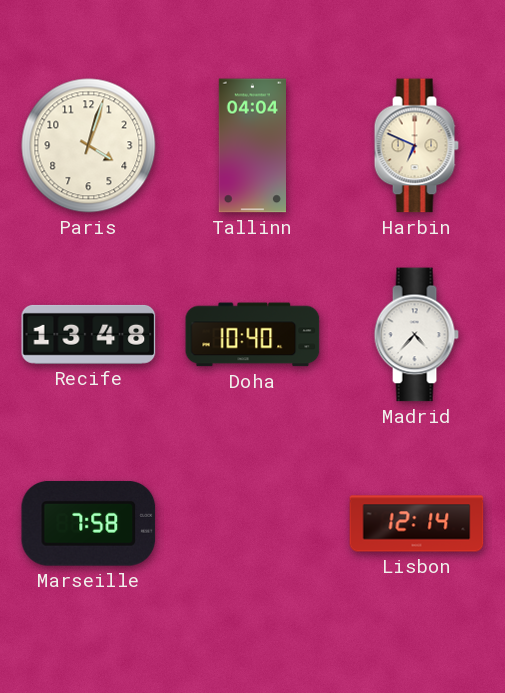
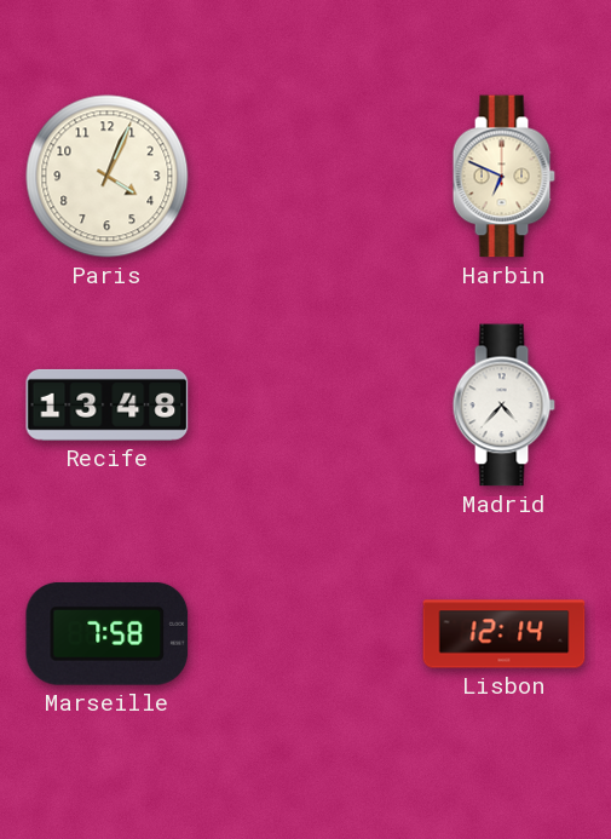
Paris: 4:03 -> 4:04
Tallinn: 04:04 -> none
Doha: 10:40 -> none
